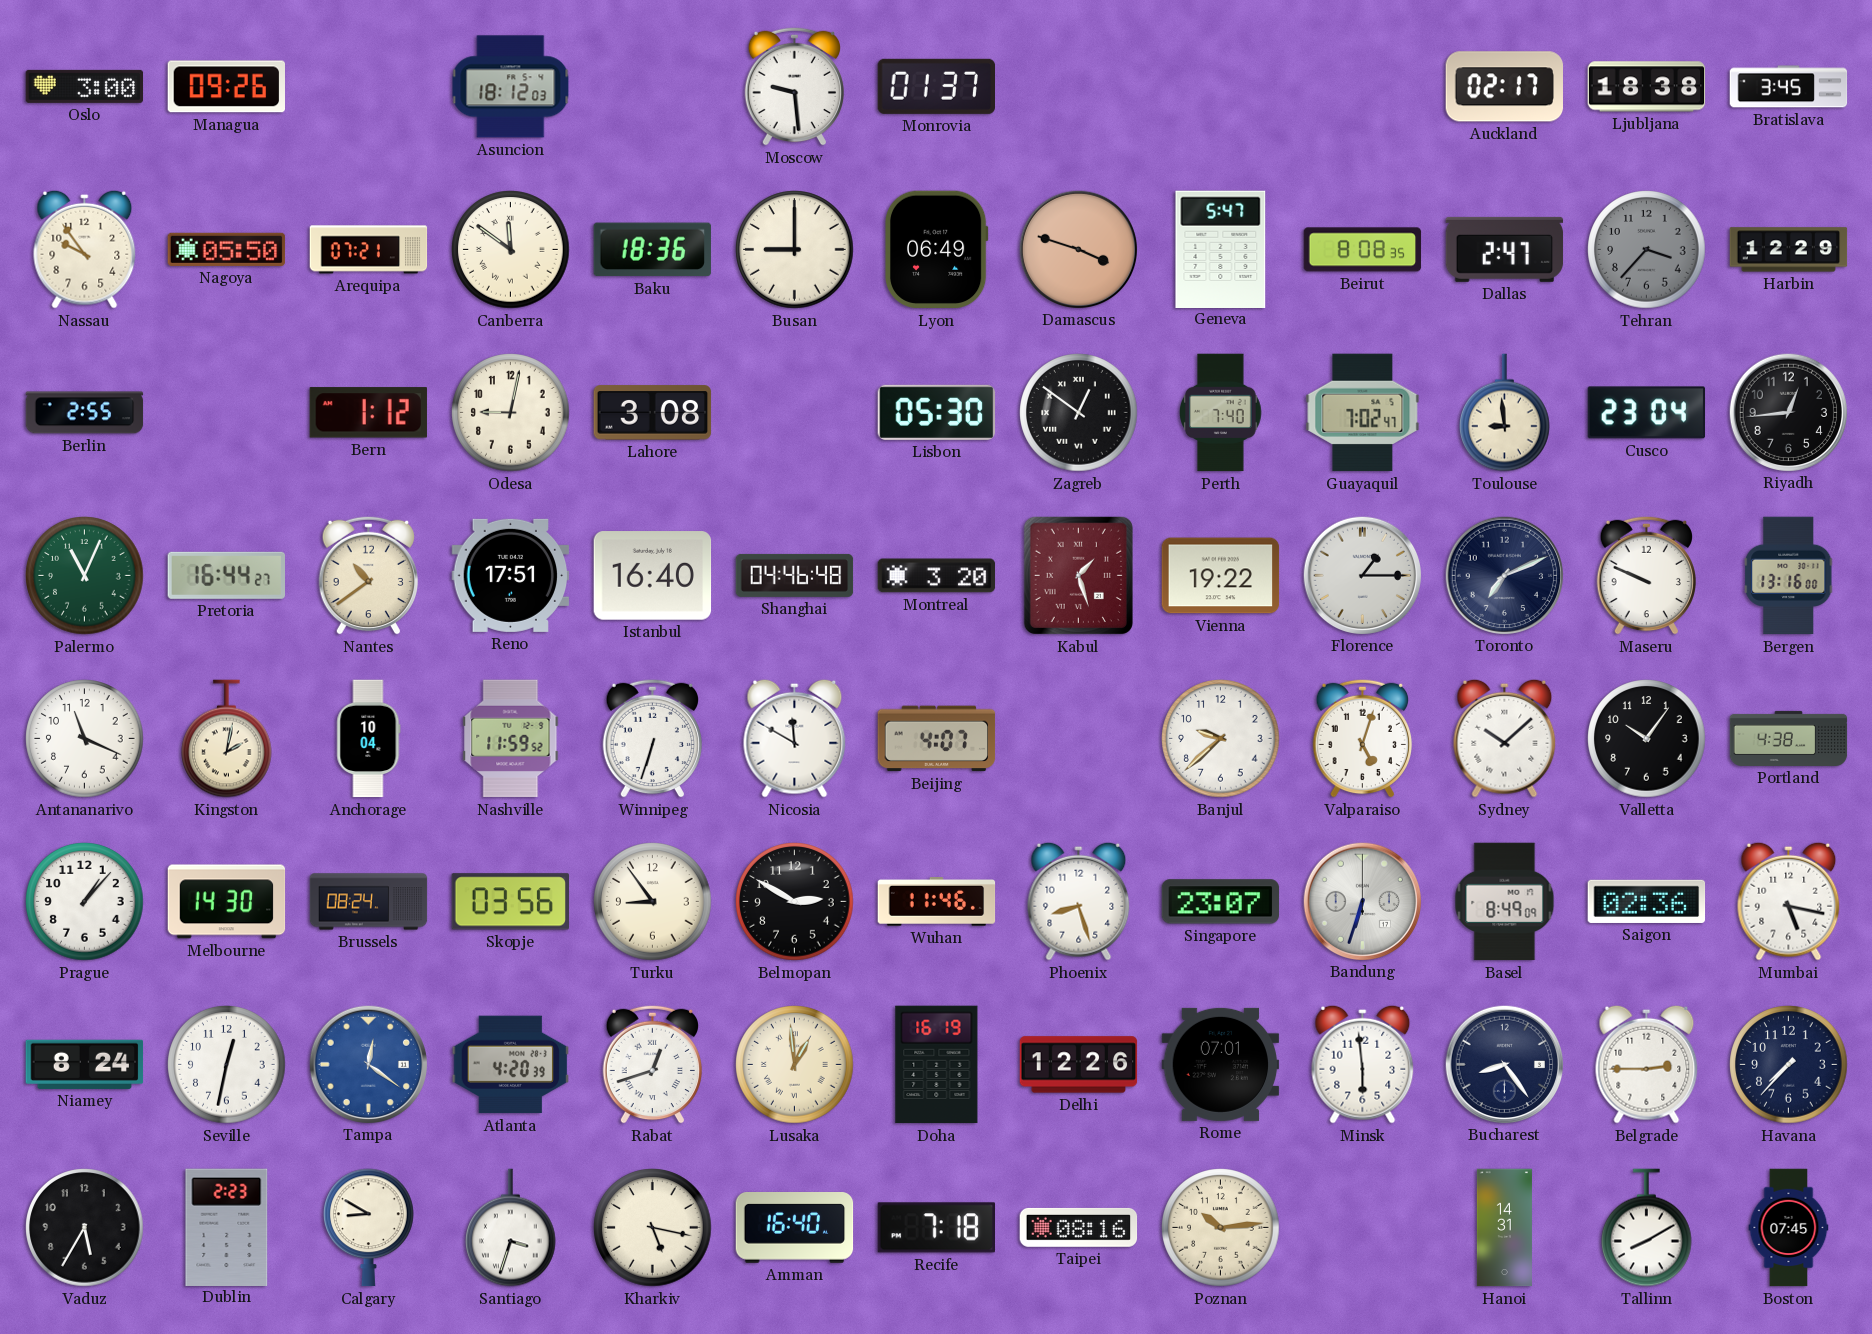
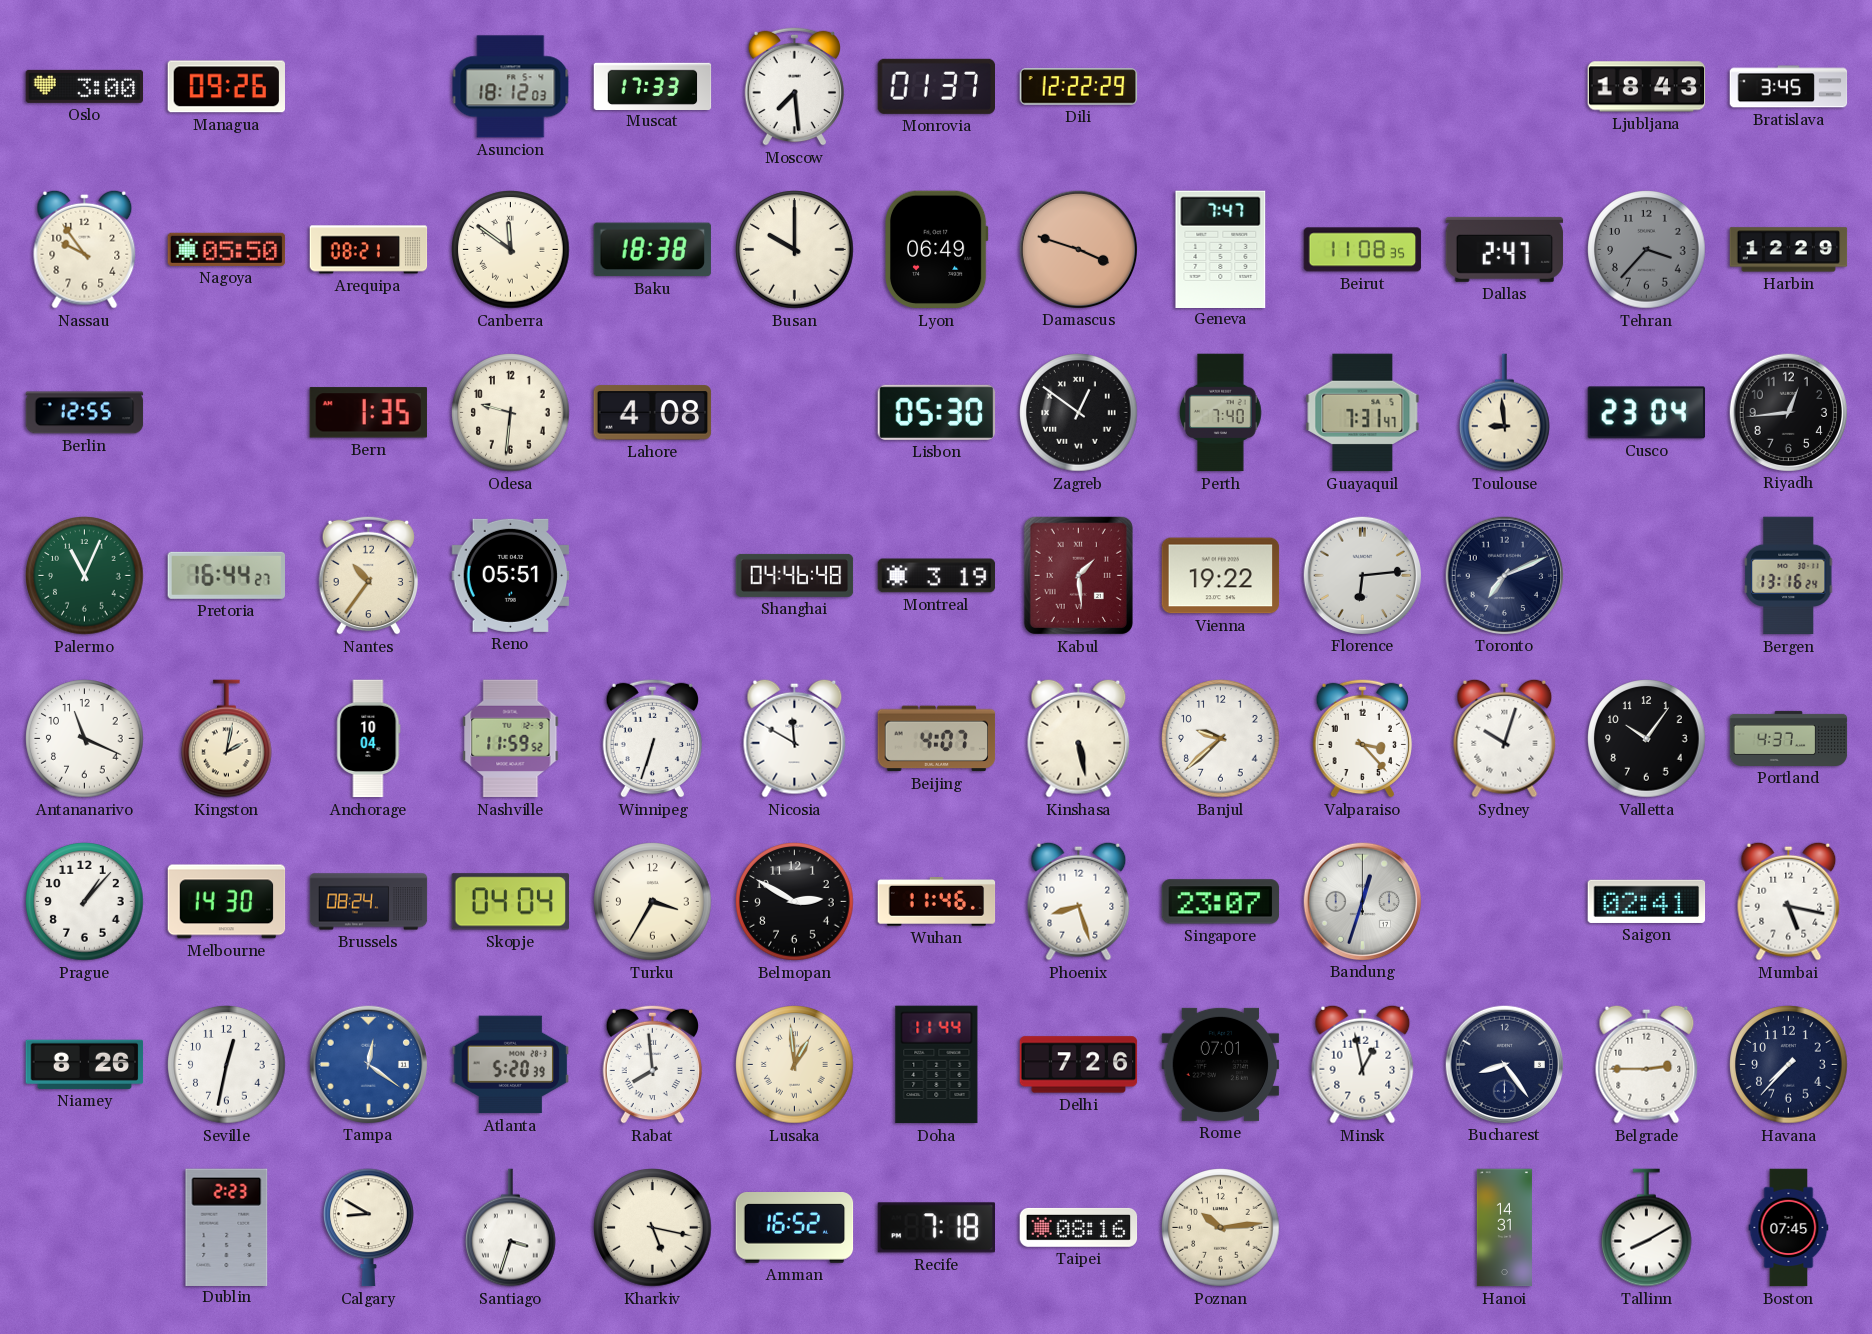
Muscat: none -> 17:33
Moscow: 9:29 -> 7:29
Dili: none -> 12:22
Auckland: 02:17 -> none
Ljubljana: 18:38 -> 18:43
Arequipa: 07:21 -> 08:21
Baku: 18:36 -> 18:38
Busan: 9:00 -> 10:00
Geneva: 5:47 -> 7:47
Beirut: 8:08 -> 11:08
Berlin: 2:55 -> 12:55
Bern: 1:12 -> 1:35
Odesa: 9:02 -> 9:31
Lahore: 3:08 -> 4:08
Guayaquil: 7:02 -> 7:31
Nantes: 10:39 -> 10:36
Reno: 17:51 -> 05:51
Istanbul: 16:40 -> none
Montreal: 3:20 -> 3:19
Kabul: 1:27 -> 1:29
Florence: 1:15 -> 6:14
Maseru: 9:49 -> none
Bergen: 13:16:00 -> 13:16:24
Kinshasa: none -> 5:28
Valparaiso: 5:03 -> 3:23
Sydney: 10:08 -> 10:03
Portland: 4:38 -> 4:37
Skopje: 03:56 -> 04:04
Turku: 8:54 -> 3:35
Bandung: 6:33 -> 12:33
Basel: 8:49 -> none
Saigon: 02:36 -> 02:41
Niamey: 8:24 -> 8:26
Atlanta: 4:20 -> 5:20
Rabat: 12:42 -> 7:59
Doha: 16:19 -> 11:44
Delhi: 12:26 -> 7:26
Minsk: 5:59 -> 12:58
Vaduz: 5:35 -> none
Amman: 16:40 -> 16:52
